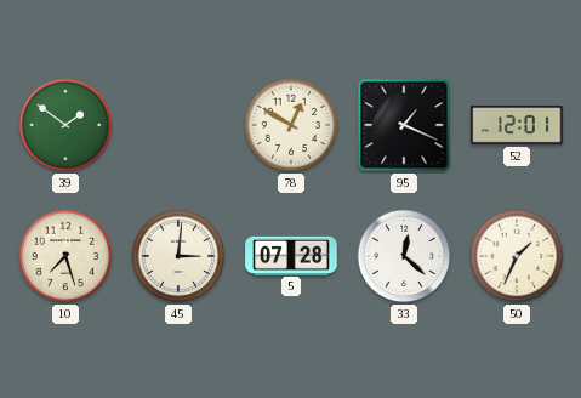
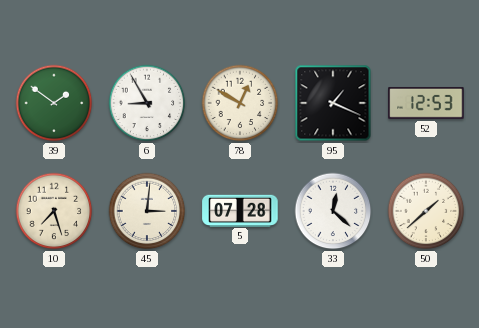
6: none -> 8:55
52: 12:01 -> 12:53
50: 1:34 -> 1:38
